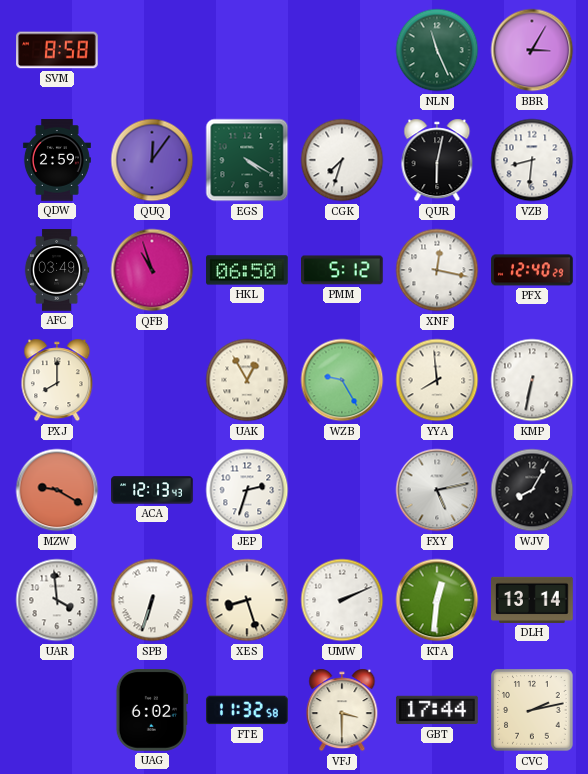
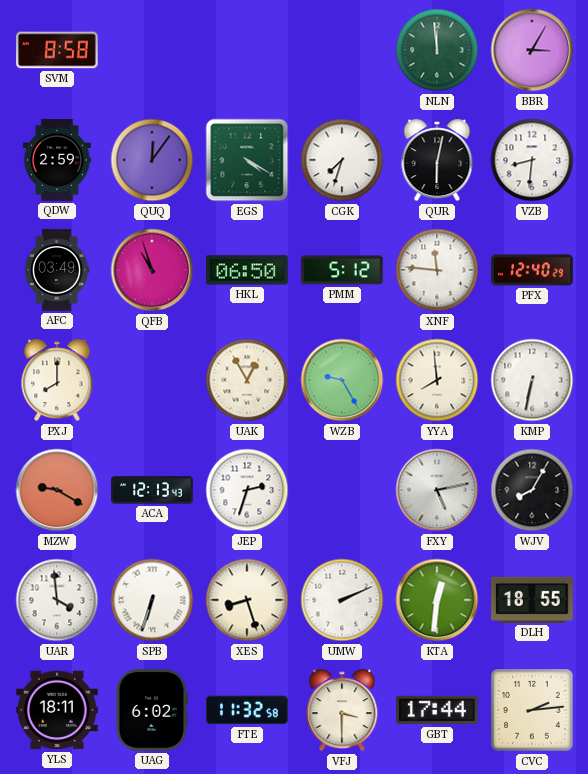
NLN: 11:26 -> 11:59
XNF: 12:17 -> 11:46
DLH: 13:14 -> 18:55
YLS: none -> 18:11
CVC: 2:13 -> 2:14
